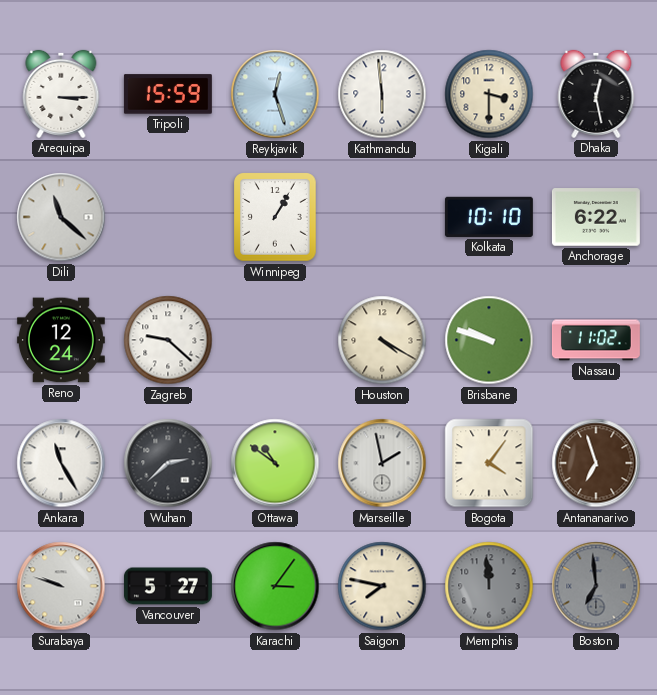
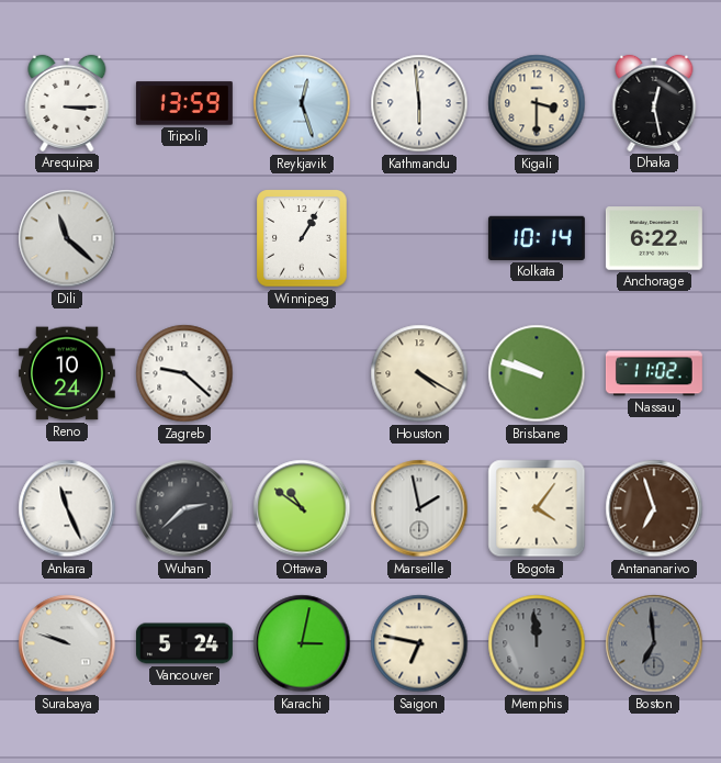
Tripoli: 15:59 -> 13:59
Kolkata: 10:10 -> 10:14
Reno: 12:24 -> 10:24
Ankara: 11:25 -> 11:26
Vancouver: 5:27 -> 5:24
Karachi: 3:06 -> 3:02
Saigon: 7:47 -> 6:47
